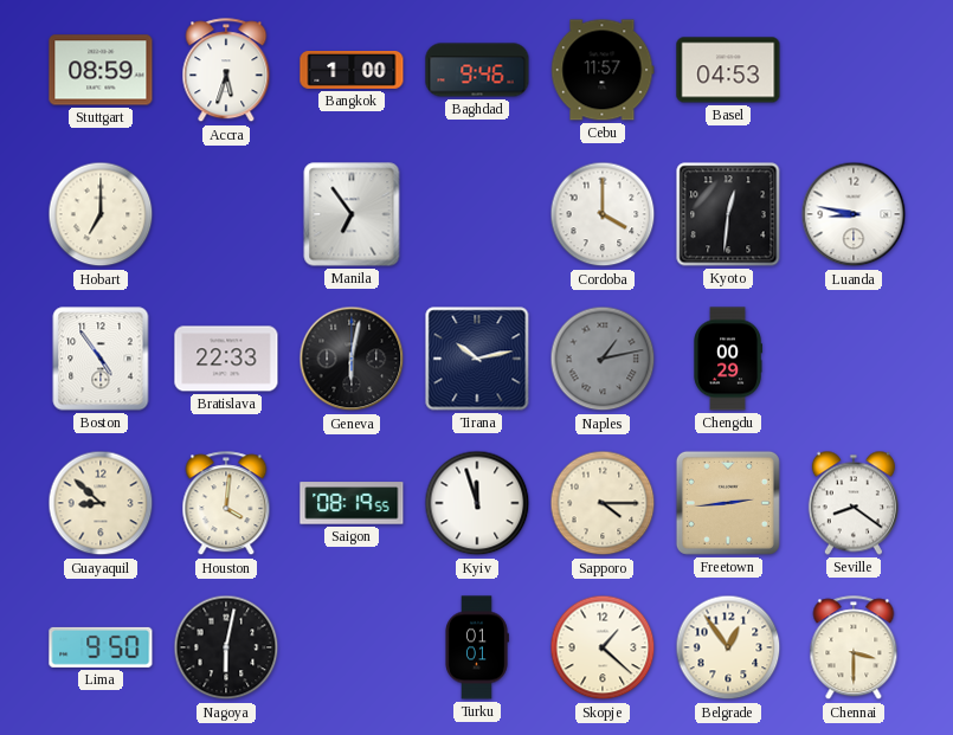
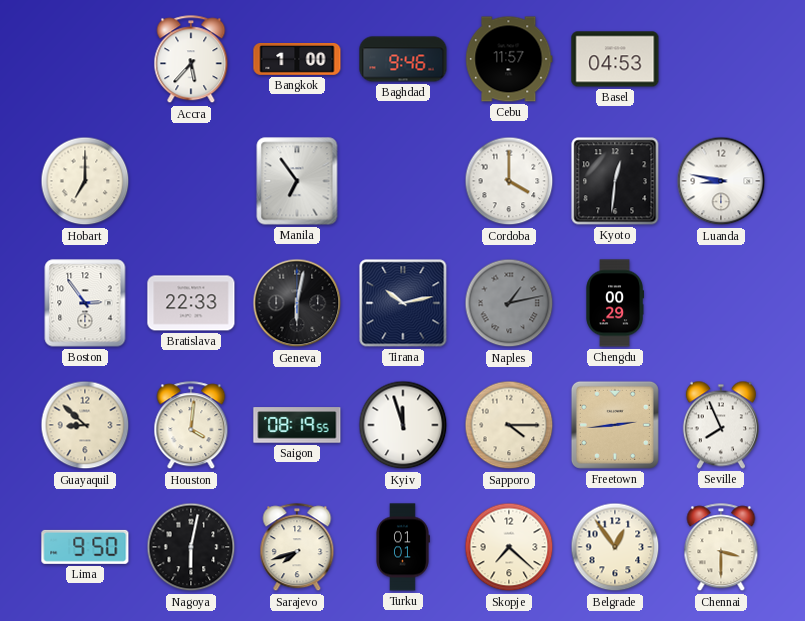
Stuttgart: 08:59 -> none
Accra: 5:33 -> 5:37
Boston: 4:54 -> 2:54
Seville: 8:21 -> 7:56
Sarajevo: none -> 7:42
Skopje: 1:22 -> 7:22
